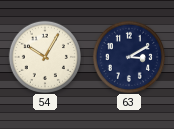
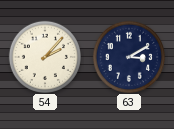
54: 10:05 -> 2:07
